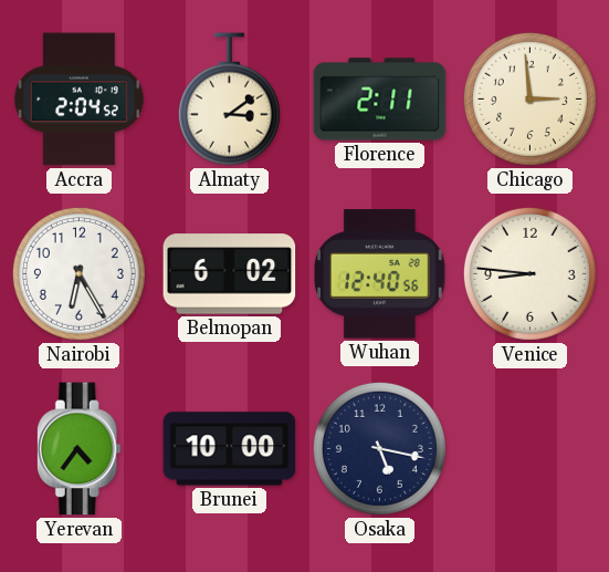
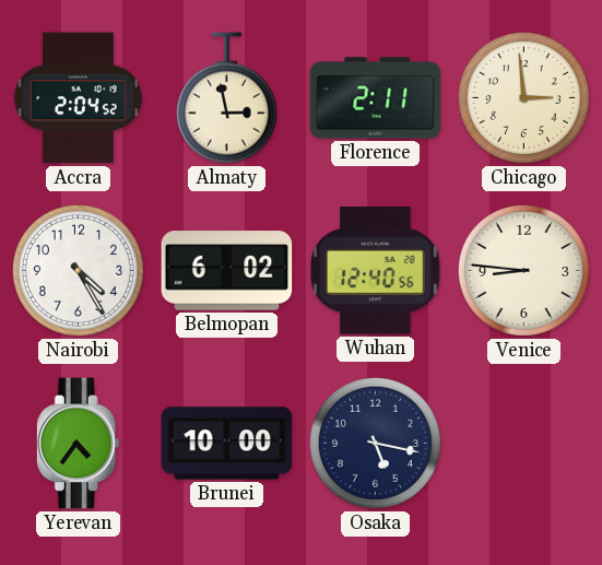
Almaty: 3:09 -> 2:58
Nairobi: 6:25 -> 4:25
